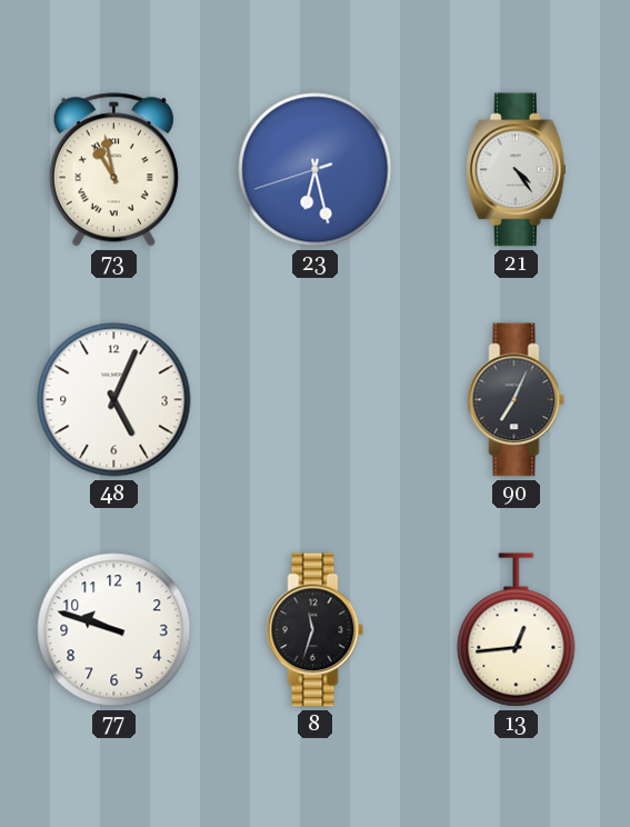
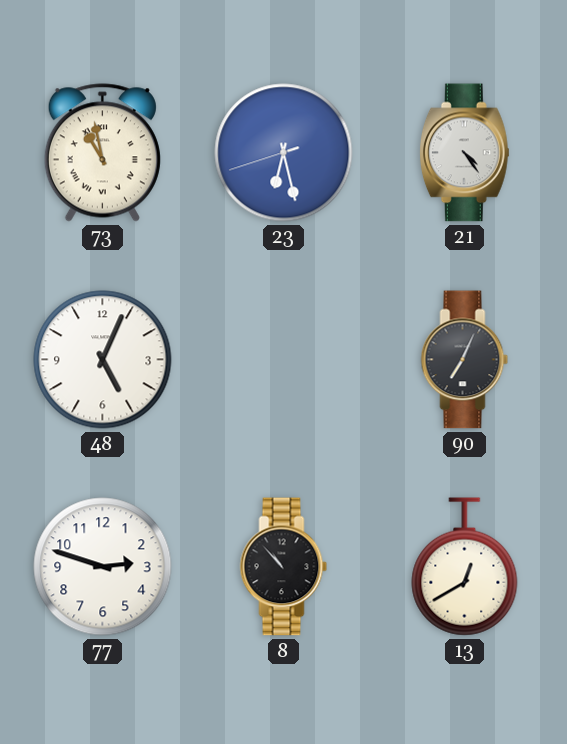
77: 9:48 -> 2:48
8: 11:33 -> 10:53
13: 12:44 -> 12:40
